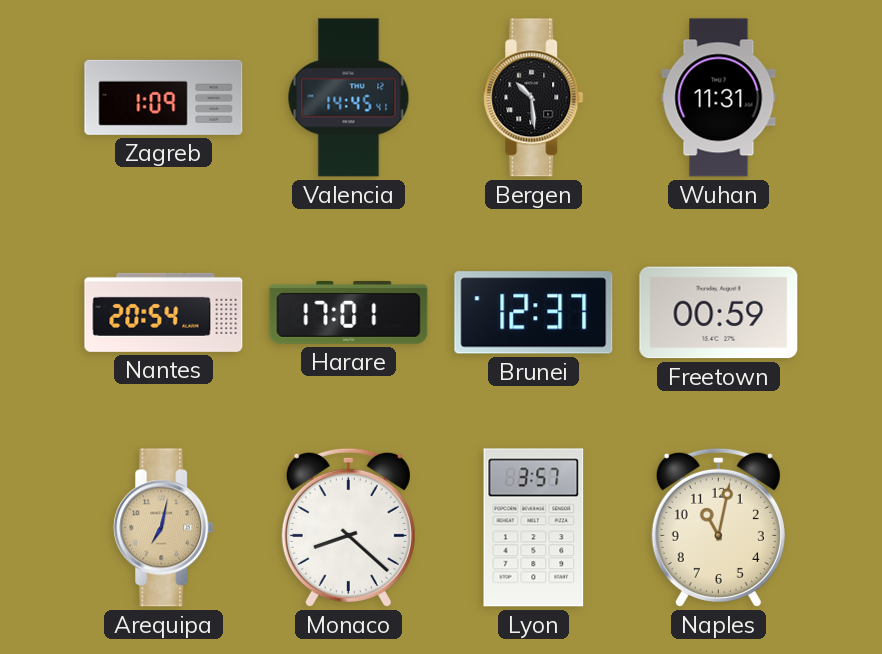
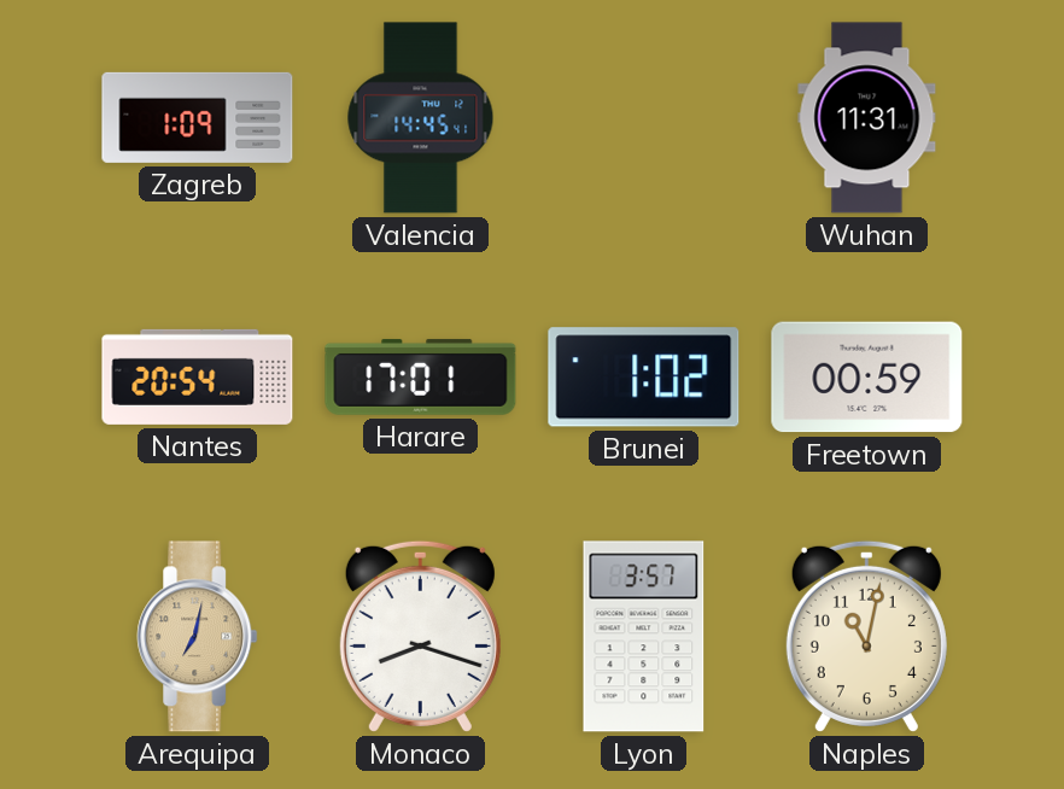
Bergen: 10:29 -> none
Brunei: 12:37 -> 1:02
Monaco: 8:22 -> 8:18
